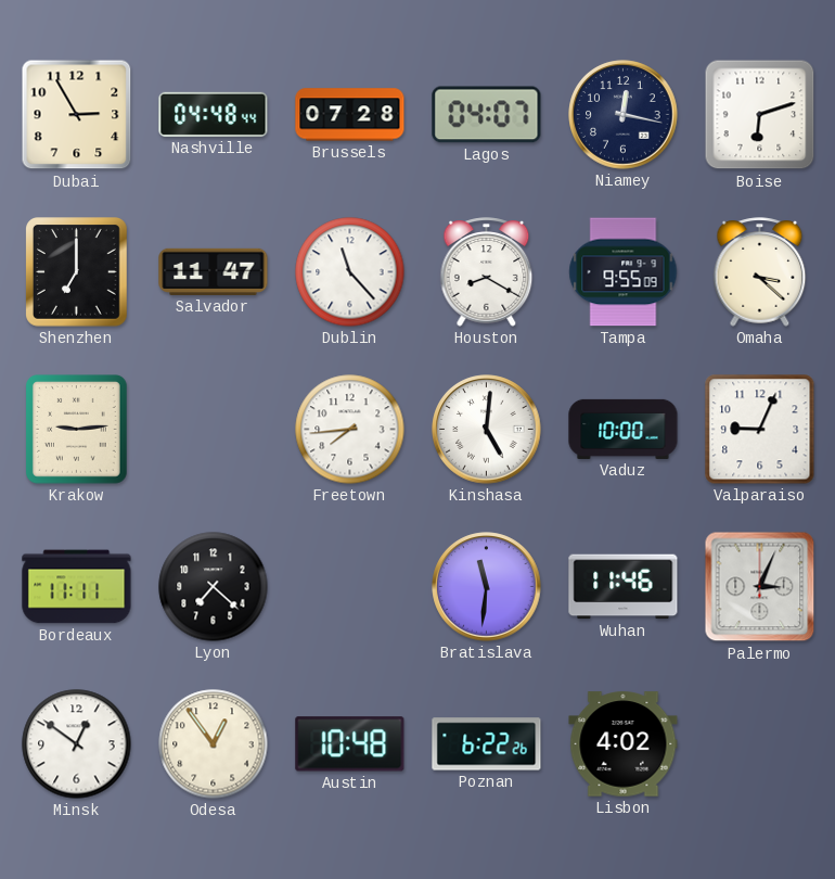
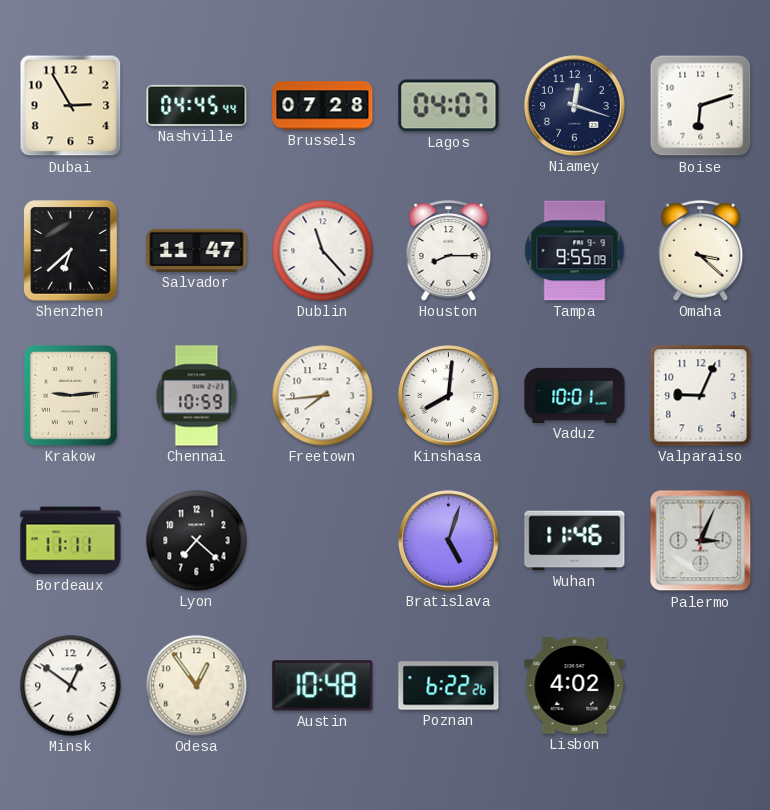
Nashville: 04:48 -> 04:45
Niamey: 12:17 -> 12:18
Shenzhen: 7:00 -> 6:38
Houston: 8:20 -> 8:15
Chennai: none -> 10:59
Kinshasa: 5:01 -> 8:01
Vaduz: 10:00 -> 10:01
Bratislava: 11:31 -> 5:03
